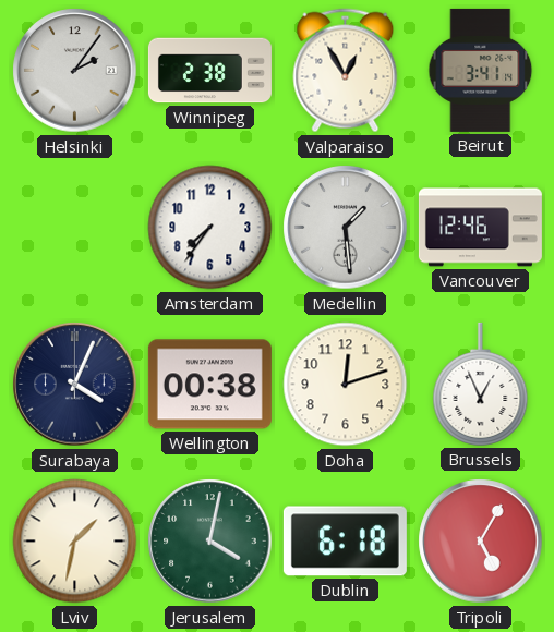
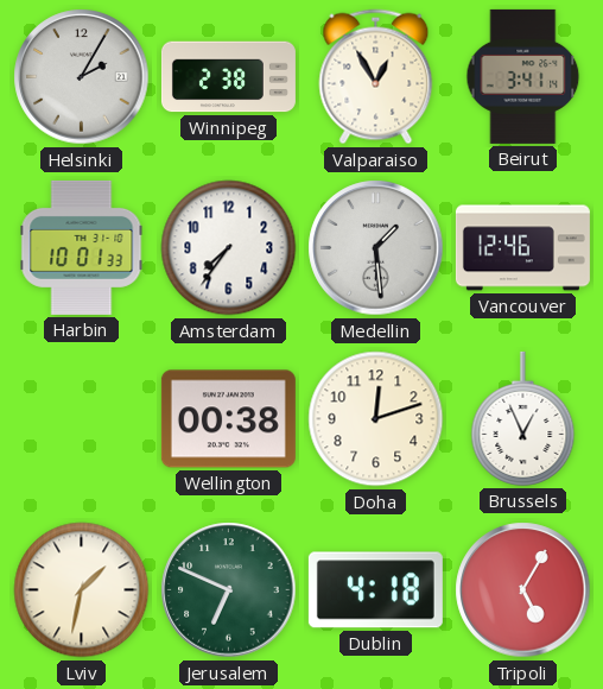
Helsinki: 2:06 -> 2:05
Harbin: none -> 10:01
Surabaya: 4:04 -> none
Jerusalem: 4:02 -> 6:49
Dublin: 6:18 -> 4:18
